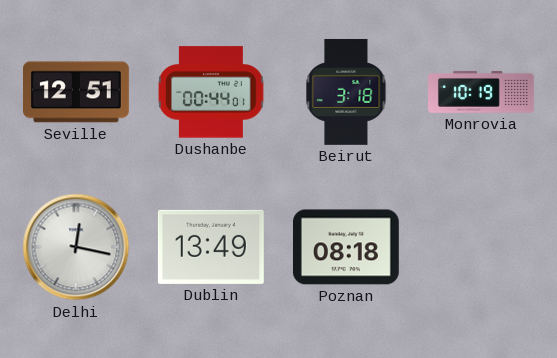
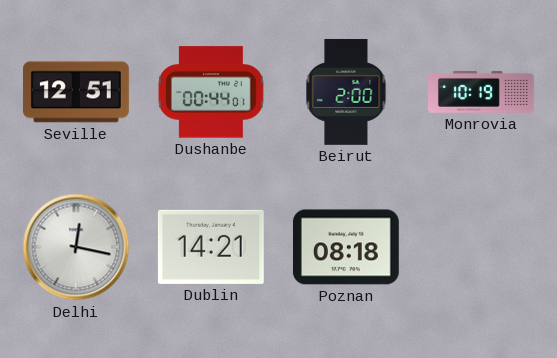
Beirut: 3:18 -> 2:00
Dublin: 13:49 -> 14:21
